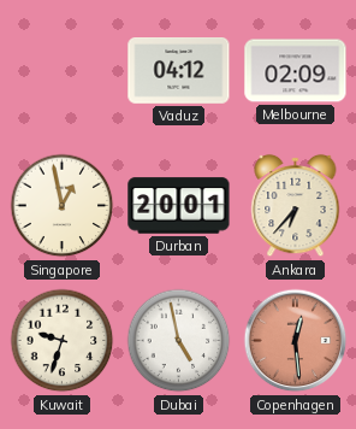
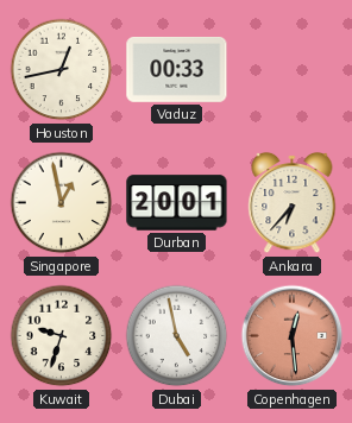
Houston: none -> 12:43
Vaduz: 04:12 -> 00:33
Melbourne: 02:09 -> none
